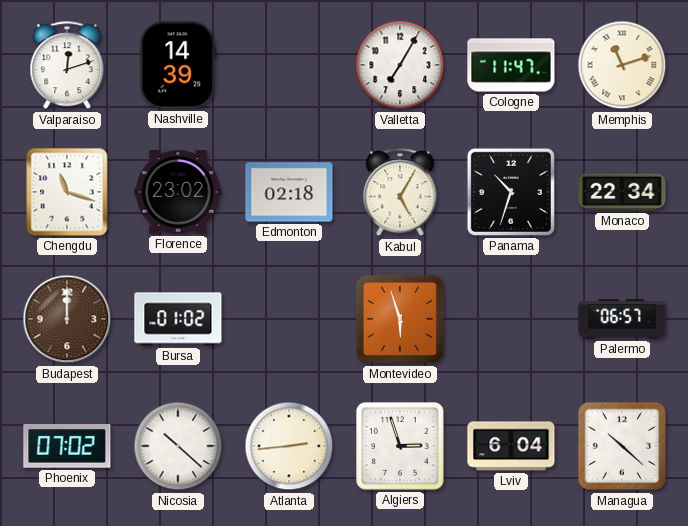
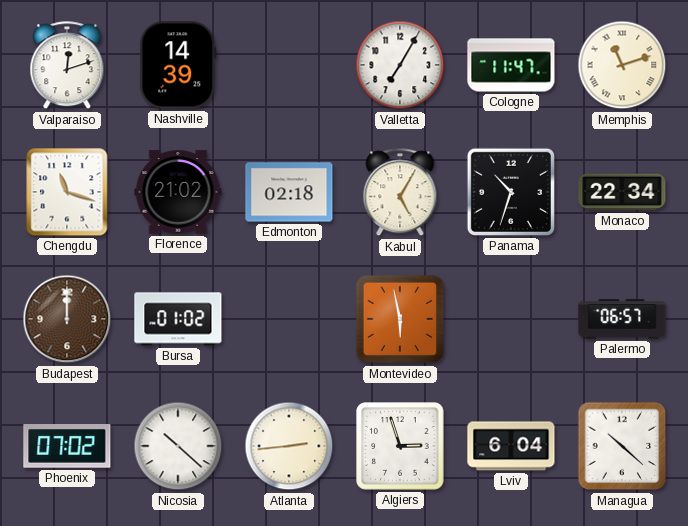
Florence: 23:02 -> 21:02
Montevideo: 5:57 -> 5:58
